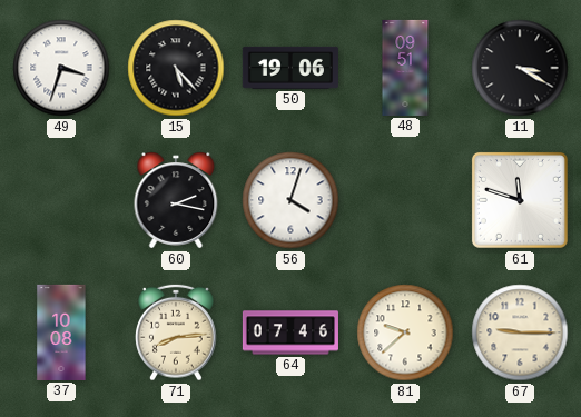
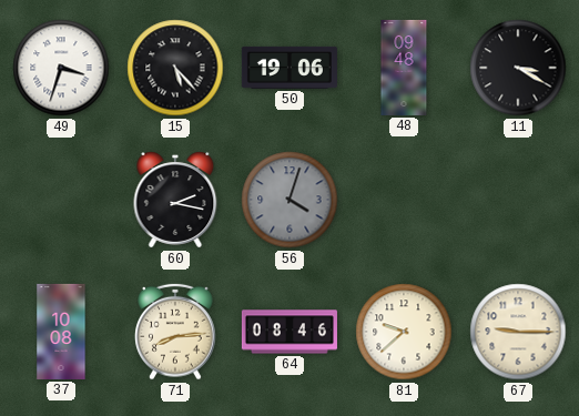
48: 09:51 -> 09:48
56 dial: white -> grey
61: 11:48 -> none
64: 07:46 -> 08:46
